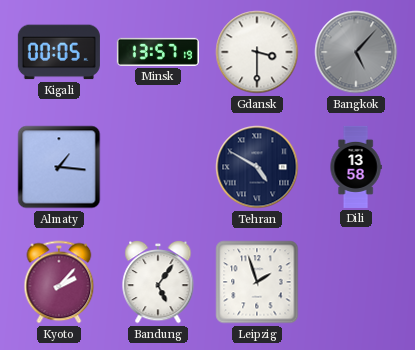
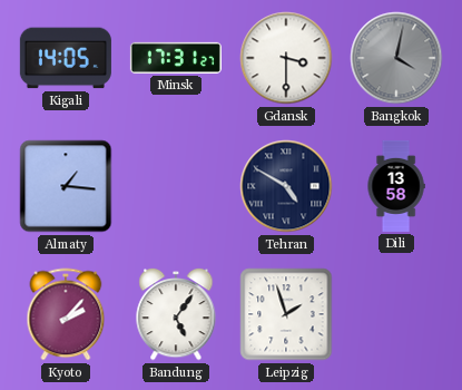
Kigali: 00:05 -> 14:05
Minsk: 13:57 -> 17:31
Bangkok: 5:07 -> 4:02
